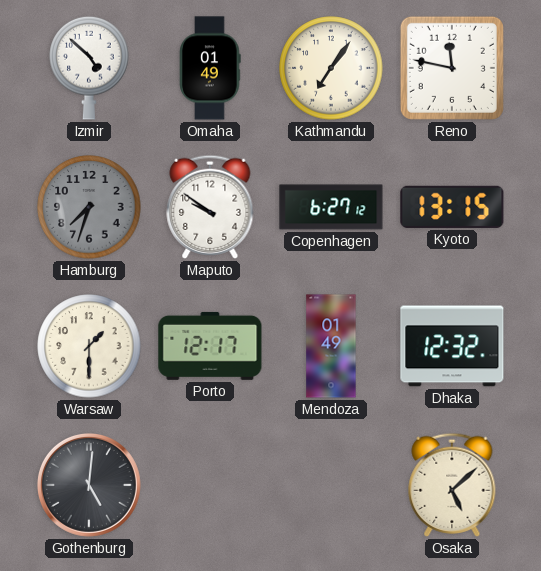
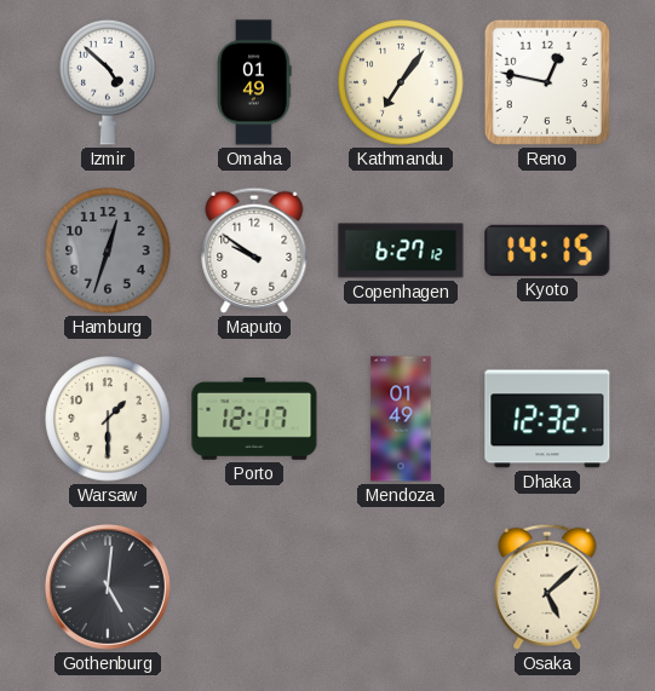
Reno: 11:47 -> 12:47
Hamburg: 7:33 -> 12:33
Kyoto: 13:15 -> 14:15
